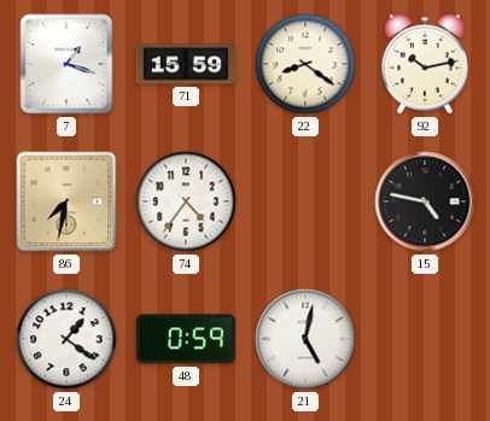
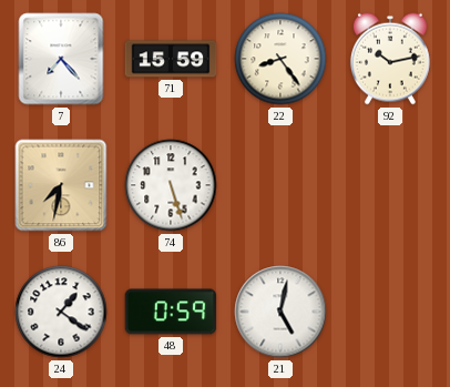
7: 1:18 -> 7:23
22: 8:21 -> 8:24
74: 4:36 -> 5:27
15: 4:47 -> none
